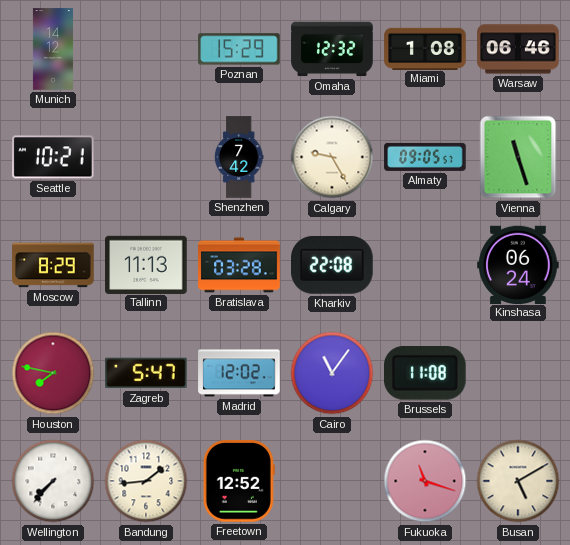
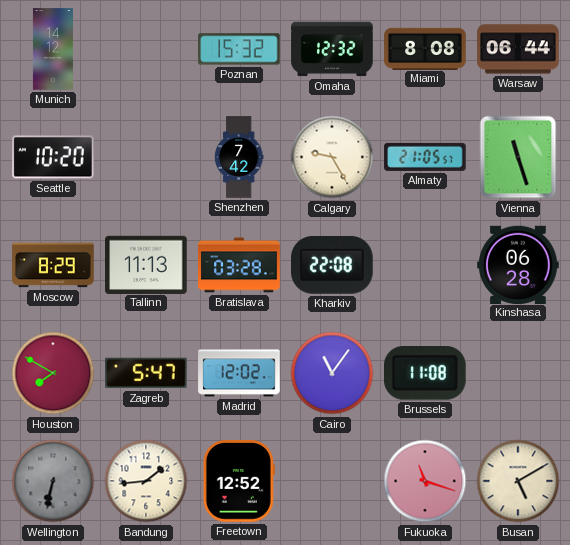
Poznan: 15:29 -> 15:32
Miami: 1:08 -> 8:08
Warsaw: 06:46 -> 06:44
Seattle: 10:21 -> 10:20
Almaty: 09:05 -> 21:05
Kinshasa: 06:24 -> 06:28
Houston: 7:47 -> 7:50
Wellington: 7:37 -> 6:32
Wellington dial: white -> grey
